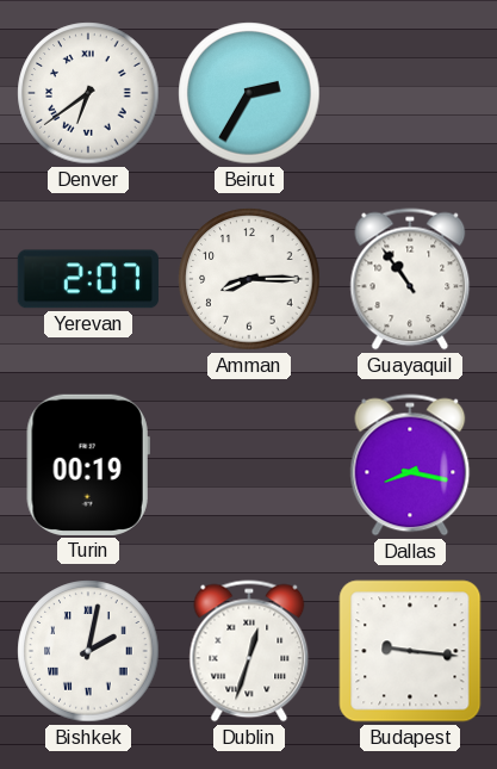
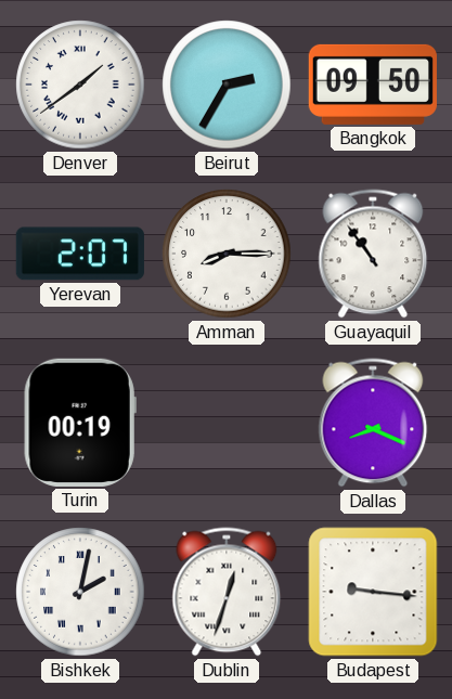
Denver: 6:39 -> 1:39
Bangkok: none -> 09:50
Dallas: 8:17 -> 8:19
